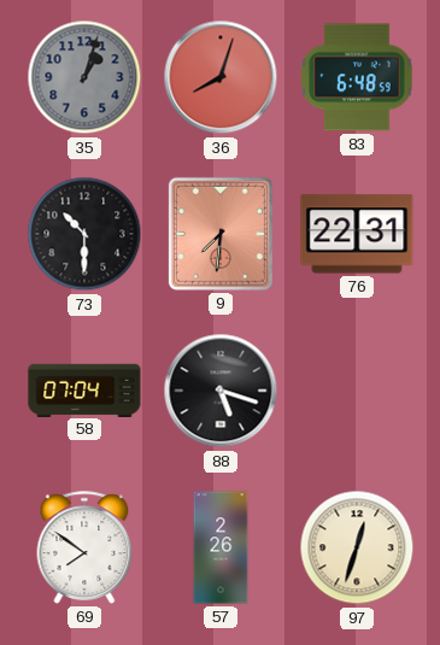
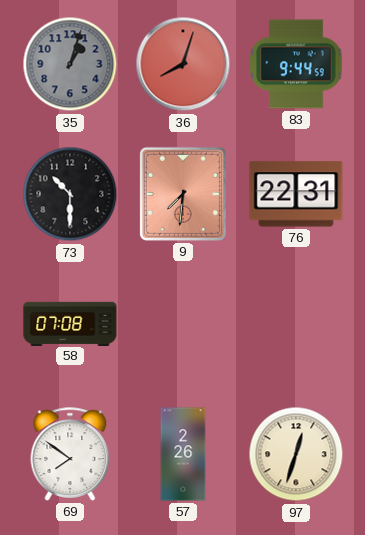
83: 6:48 -> 9:44
58: 07:04 -> 07:08
88: 5:18 -> none
